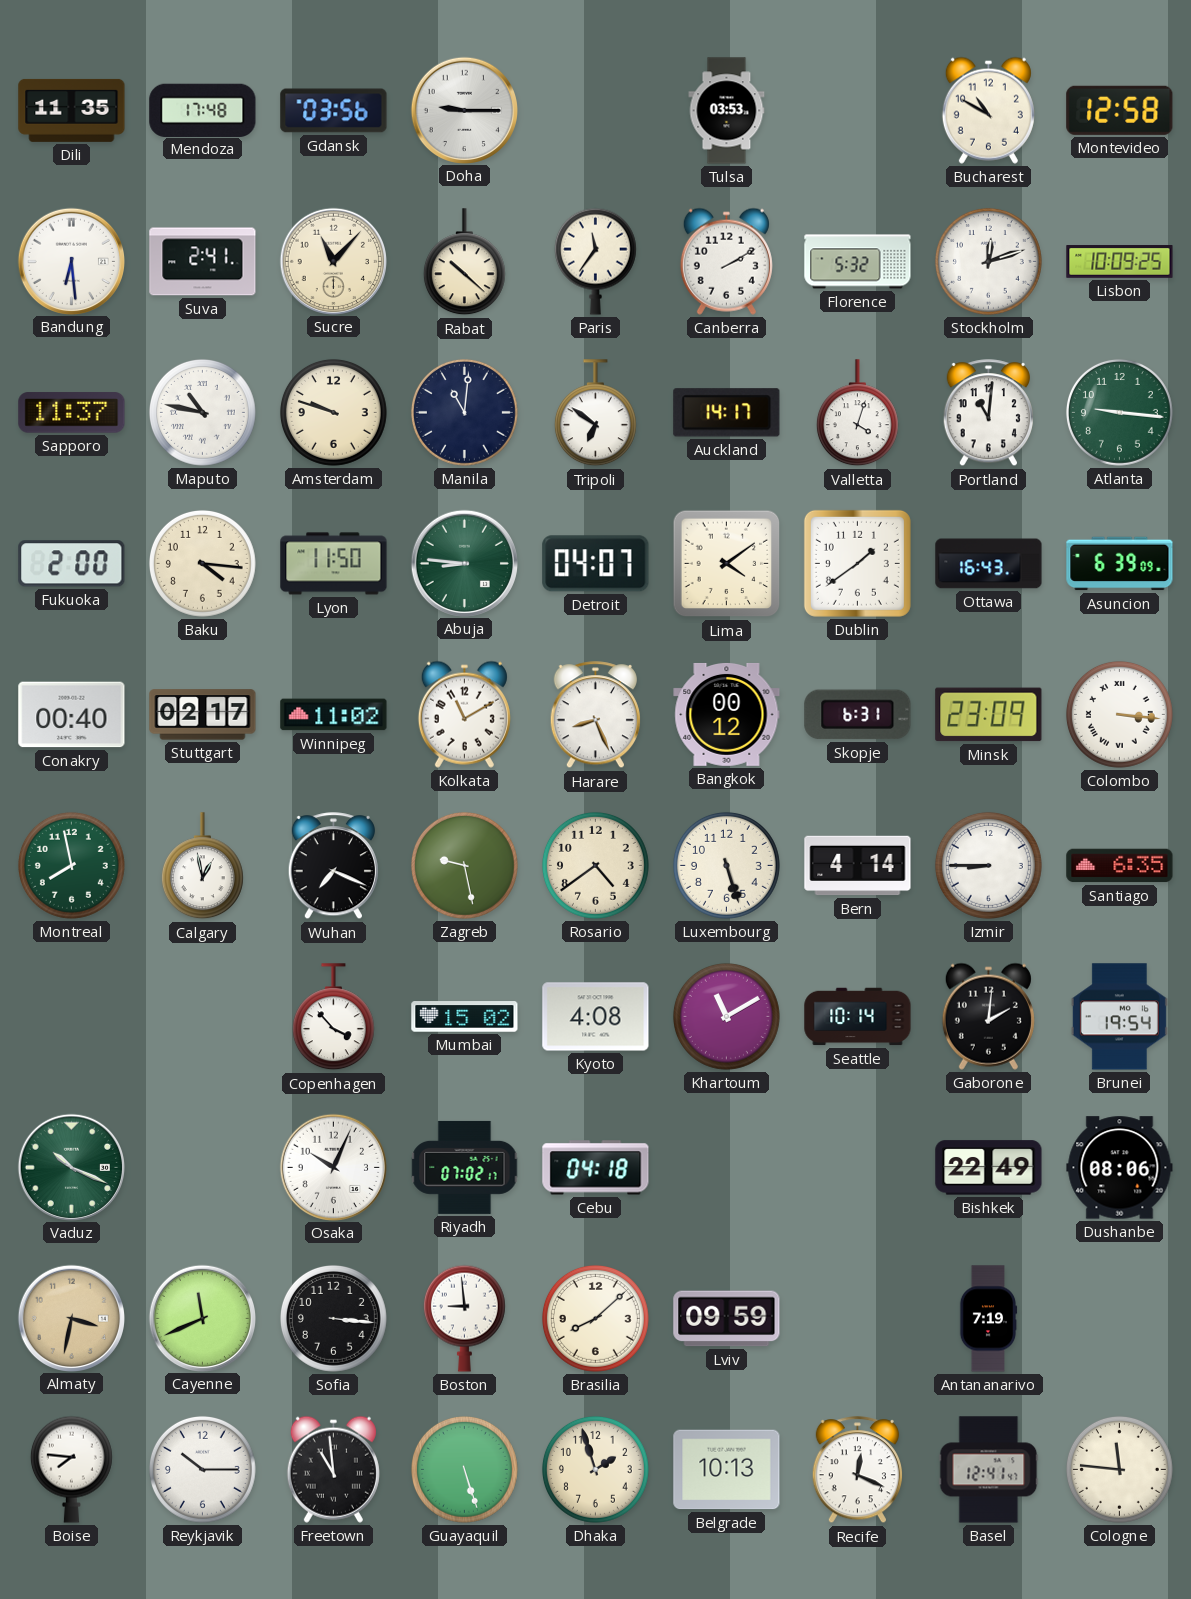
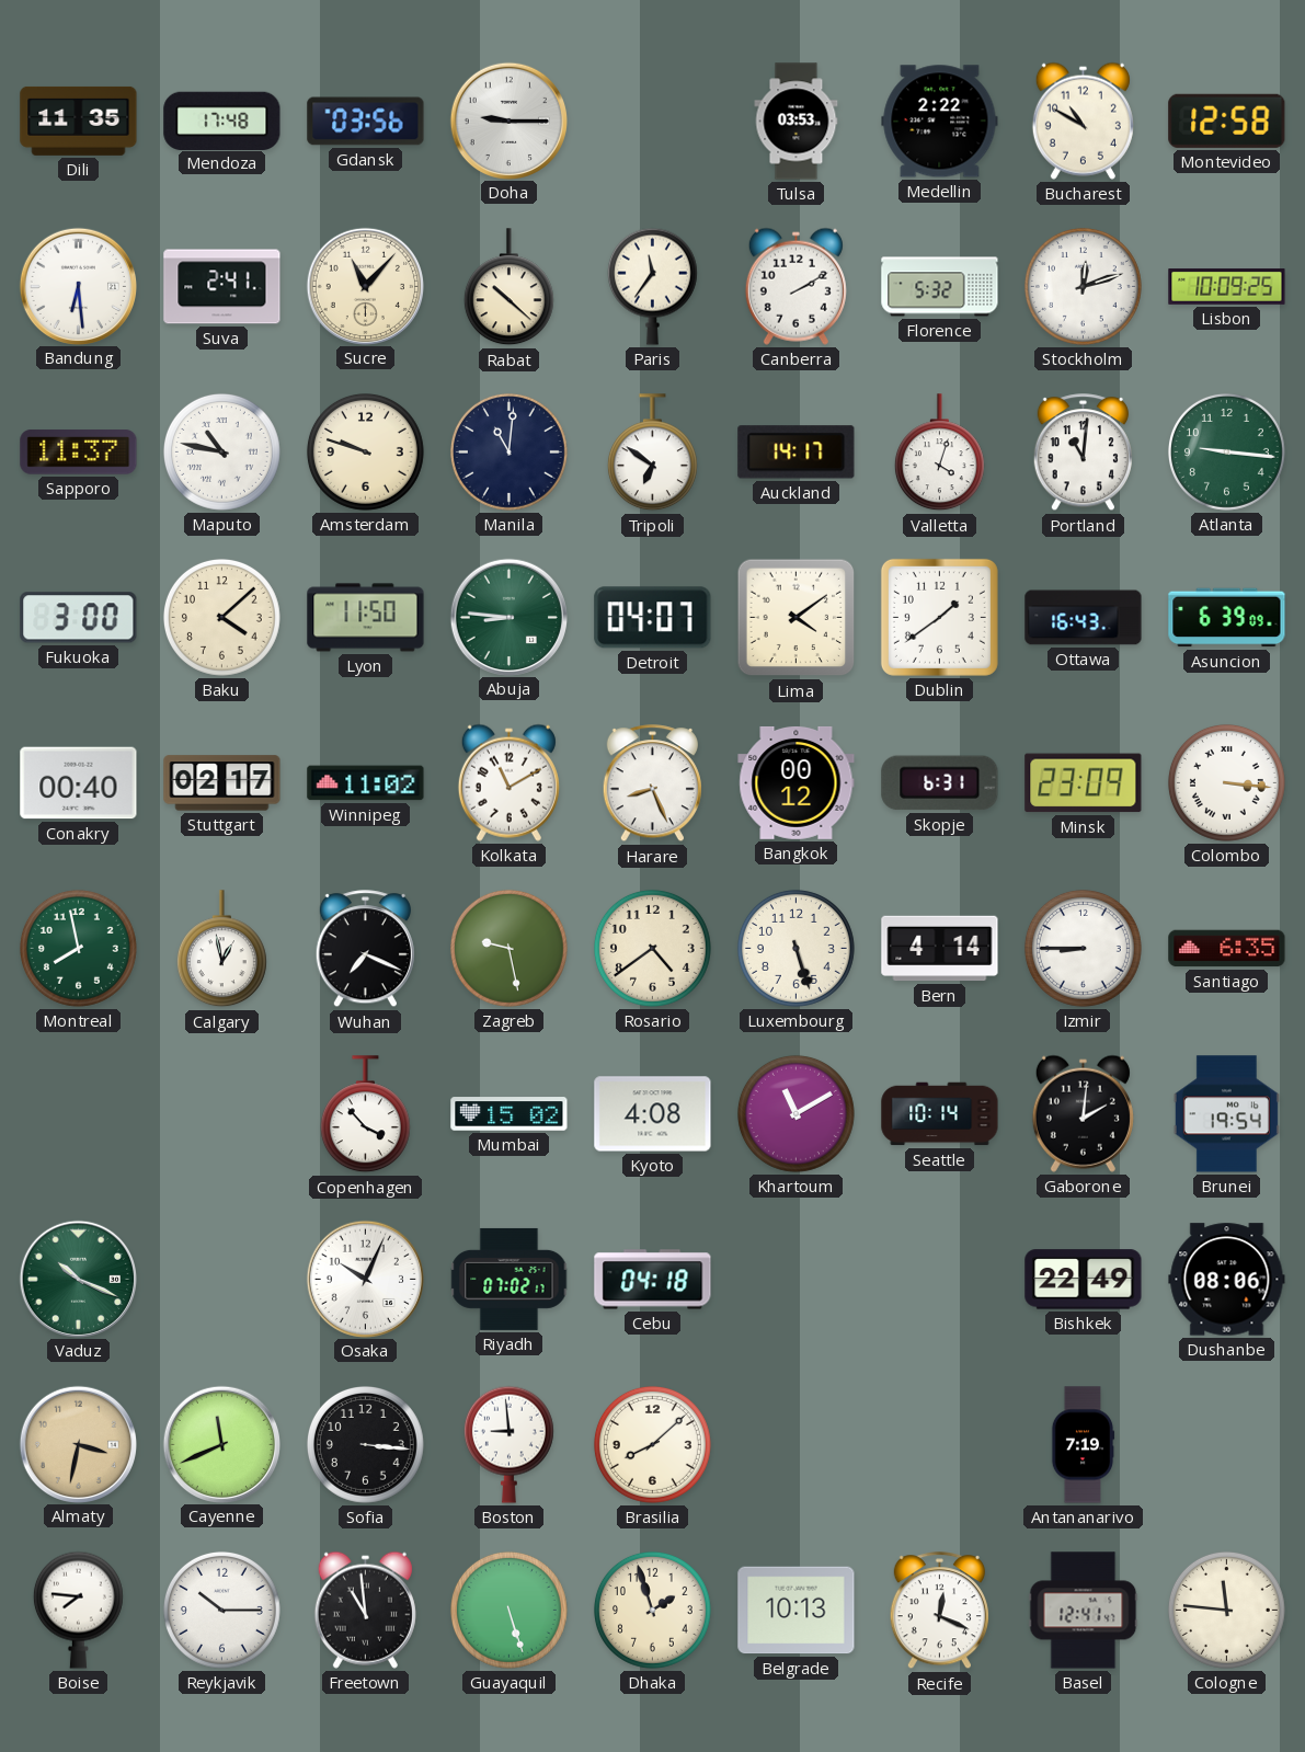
Medellin: none -> 2:22
Fukuoka: 2:00 -> 3:00
Baku: 4:16 -> 4:08
Lviv: 09:59 -> none
